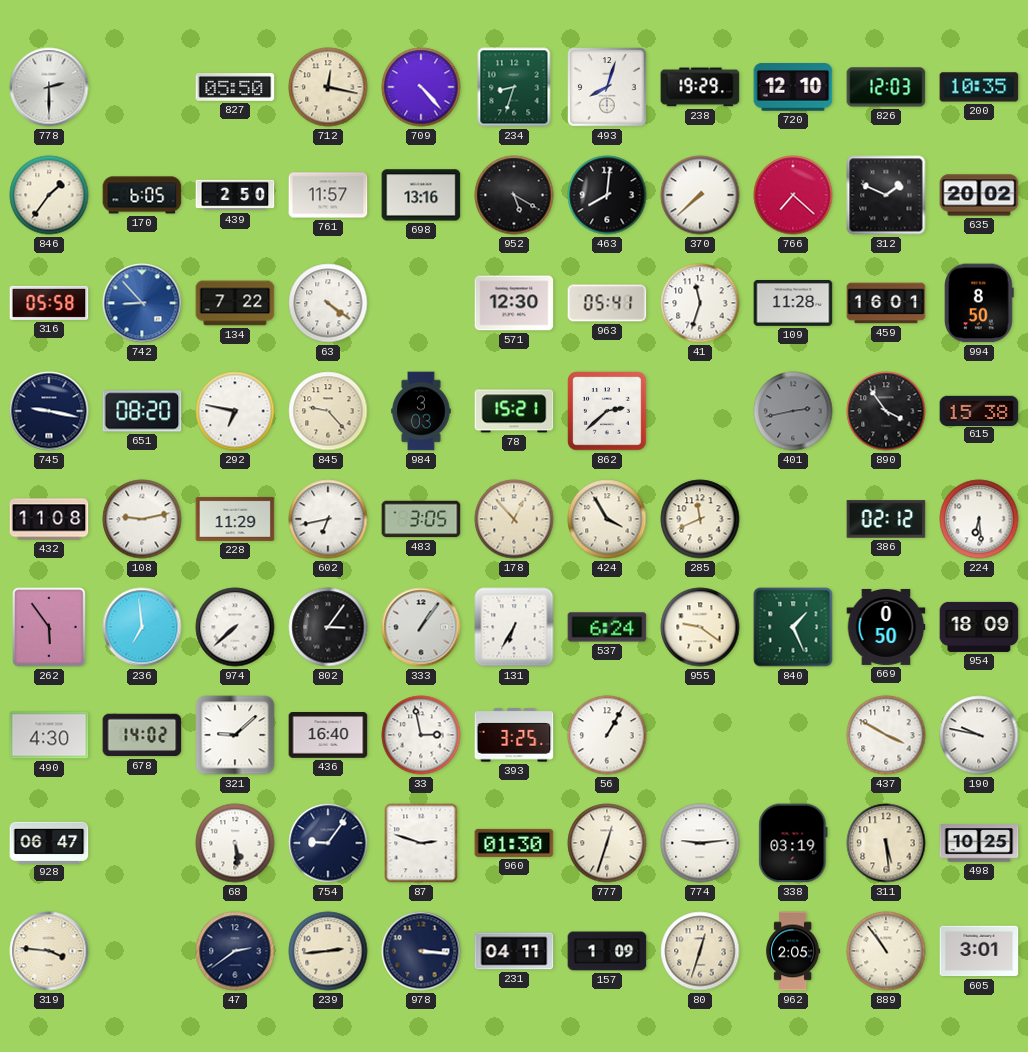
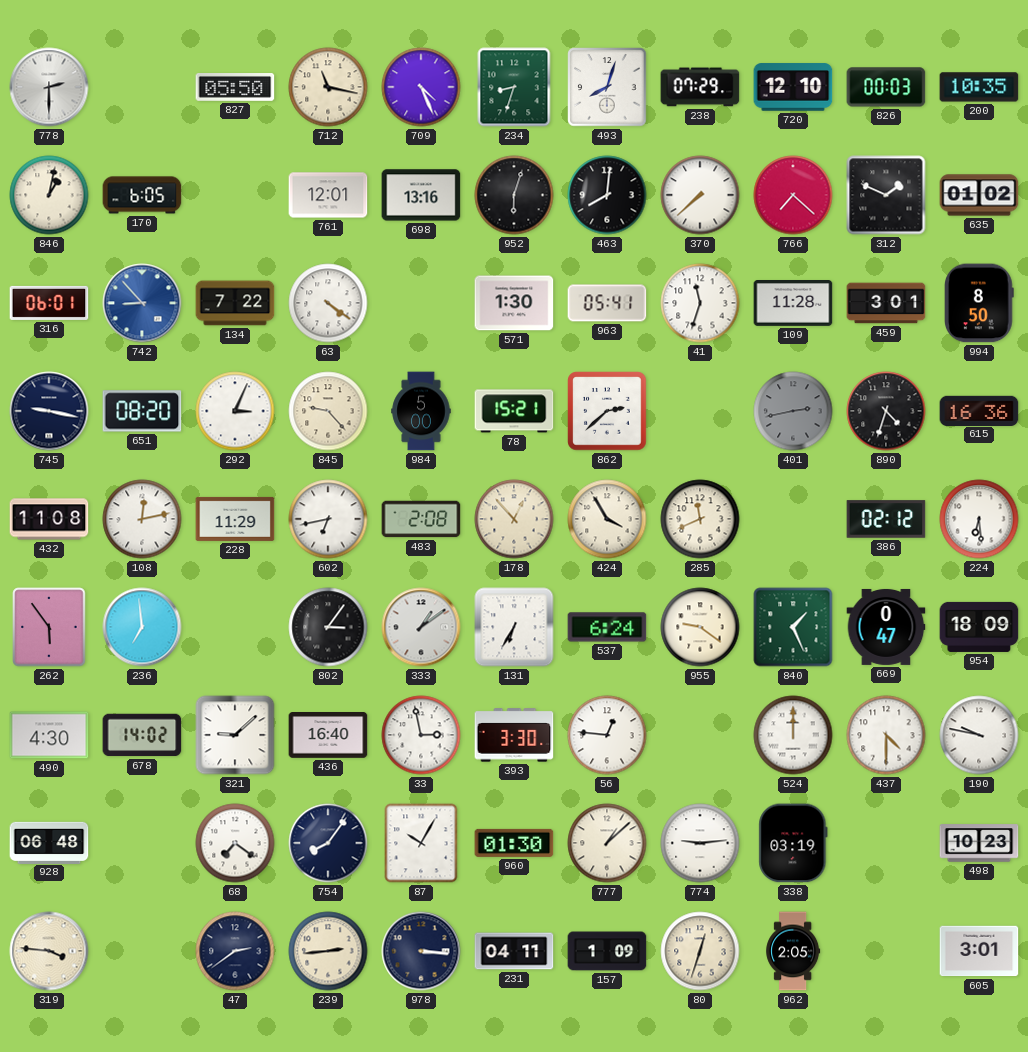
712: 12:17 -> 11:17
709: 4:23 -> 4:26
238: 19:29 -> 07:29
826: 12:03 -> 00:03
846: 1:36 -> 1:02
439: 2:50 -> none
761: 11:57 -> 12:01
952: 5:20 -> 6:03
635: 20:02 -> 01:02
316: 05:58 -> 06:01
571: 12:30 -> 1:30
459: 16:01 -> 3:01
292: 6:47 -> 3:04
984: 3:03 -> 5:00
890: 3:54 -> 4:33
615: 15:38 -> 16:36
108: 9:13 -> 12:13
483: 3:05 -> 2:08
974: 7:38 -> none
333: 1:06 -> 1:09
669: 0:50 -> 0:47
393: 3:25 -> 3:30
56: 1:05 -> 12:46
524: none -> 12:00
437: 3:50 -> 4:30
928: 06:47 -> 06:48
68: 5:29 -> 7:21
754: 9:06 -> 8:06
87: 2:48 -> 10:05
777: 12:33 -> 1:08
311: 5:29 -> none
498: 10:25 -> 10:23
889: 10:54 -> none
